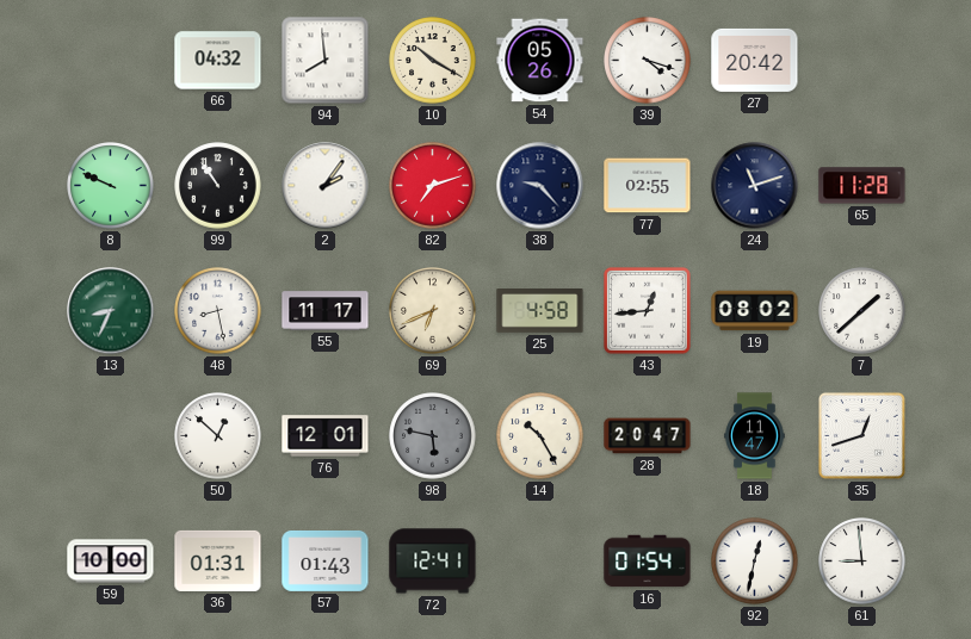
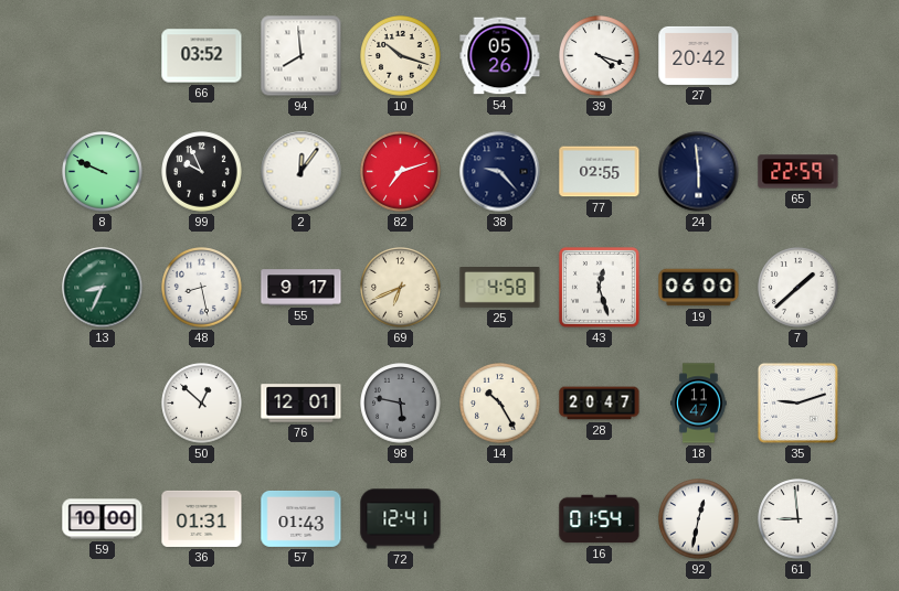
66: 04:32 -> 03:52
10: 10:20 -> 10:18
99: 10:54 -> 9:56
2: 2:06 -> 12:06
24: 11:12 -> 5:59
65: 11:28 -> 22:59
55: 11:17 -> 9:17
43: 12:44 -> 12:27
19: 08:02 -> 06:00
35: 12:42 -> 9:12
